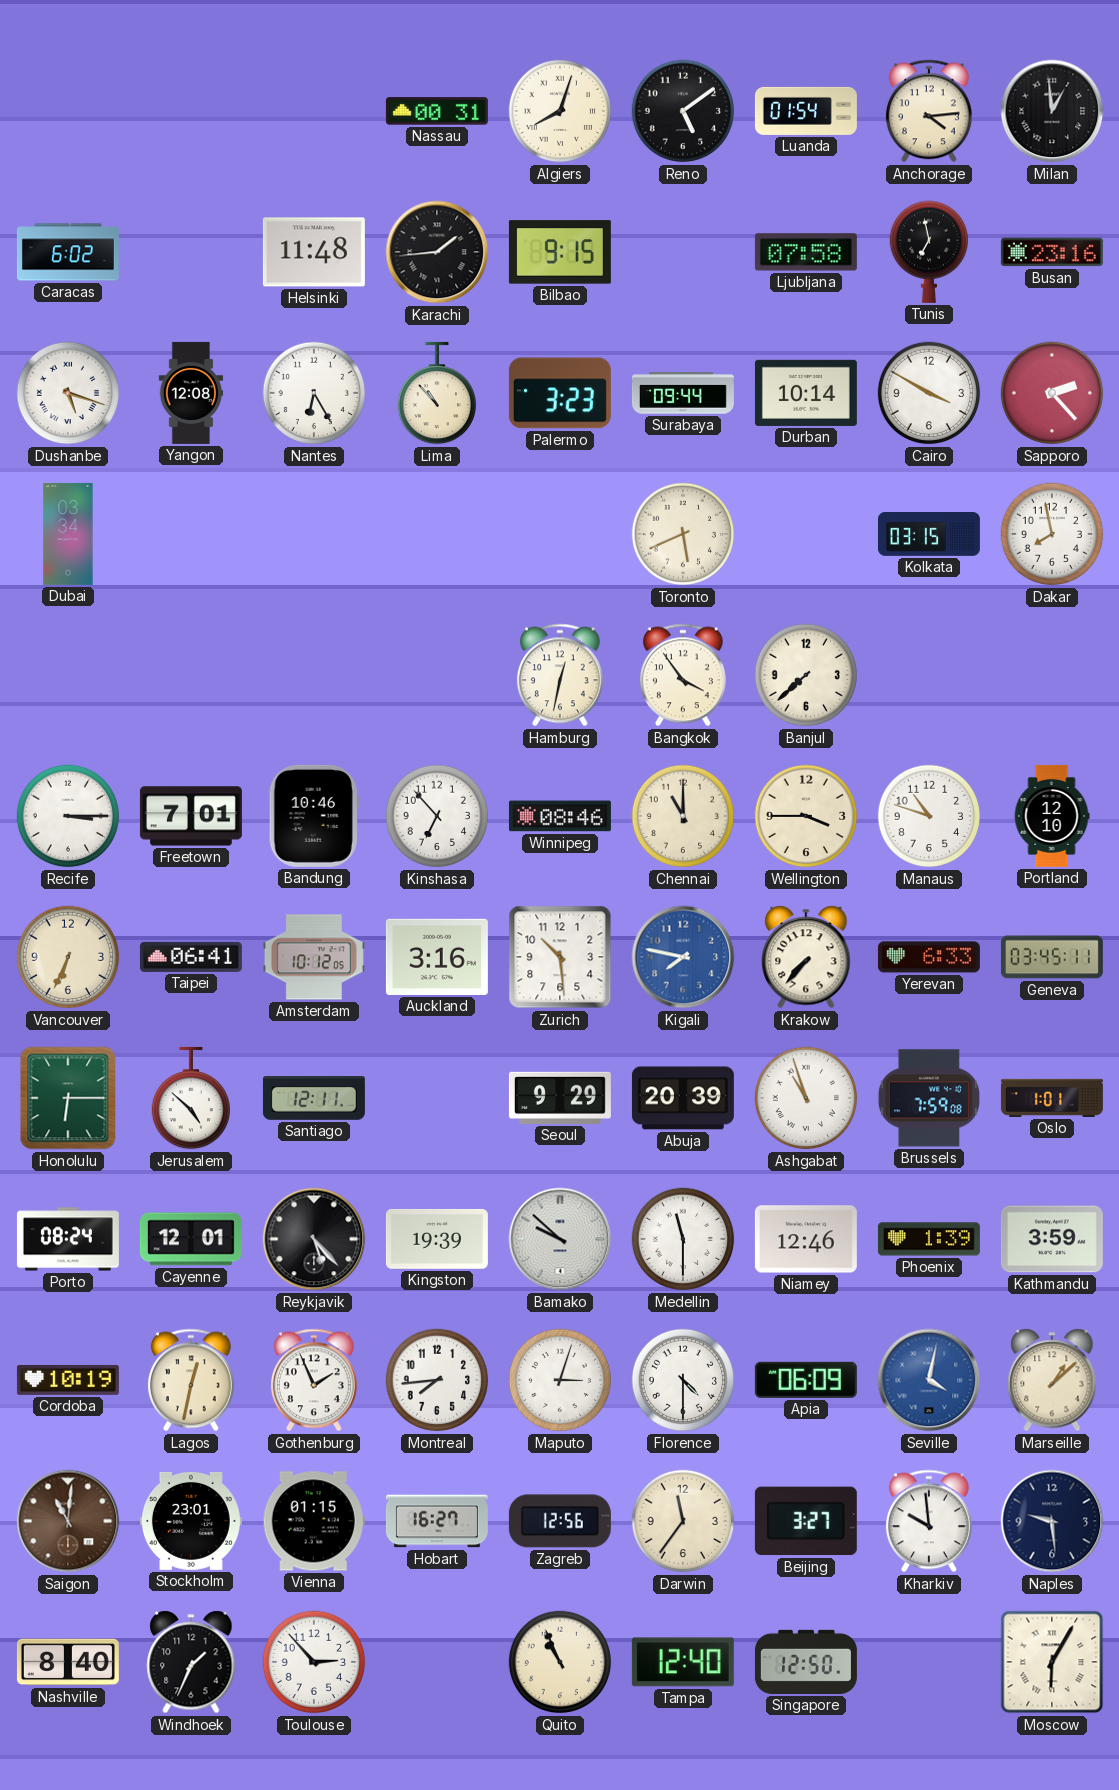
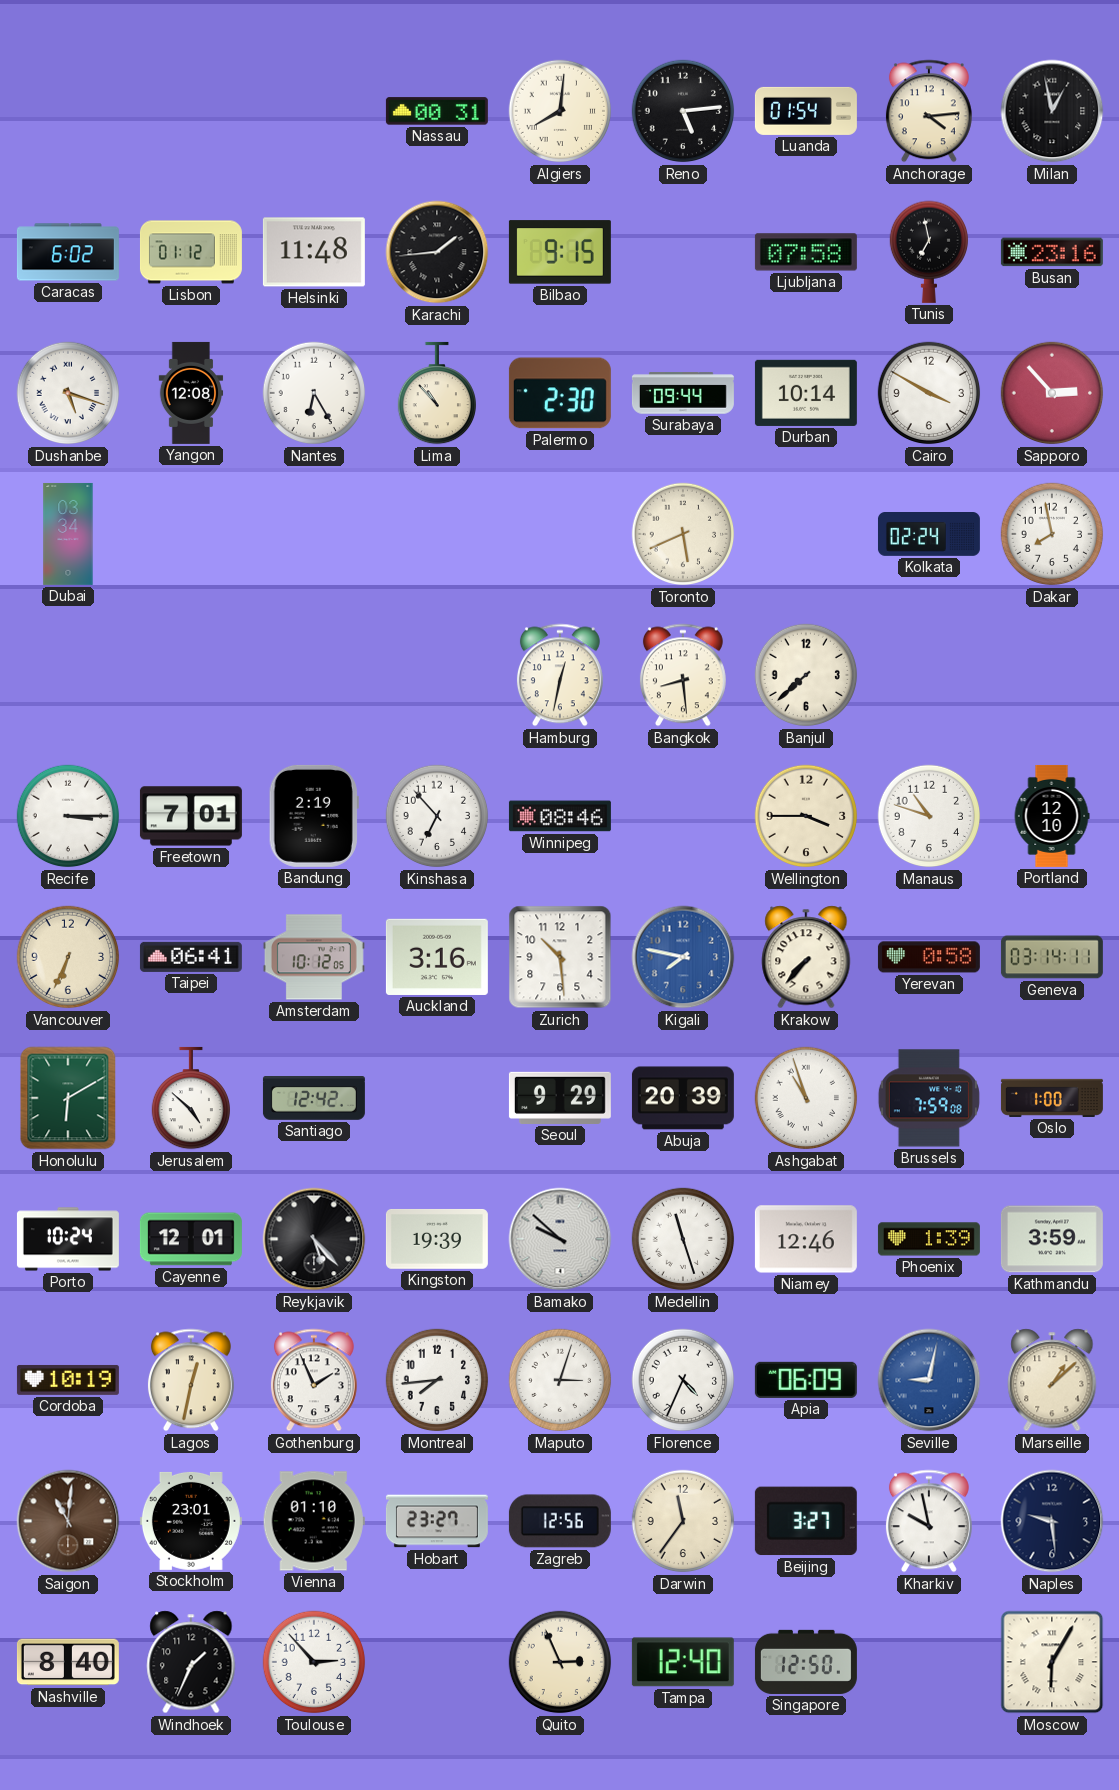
Algiers: 8:03 -> 8:01
Reno: 5:09 -> 5:14
Milan: 12:59 -> 12:58
Lisbon: none -> 01:12
Palermo: 3:23 -> 2:30
Sapporo: 2:23 -> 2:53
Kolkata: 03:15 -> 02:24
Bangkok: 3:54 -> 8:29
Bandung: 10:46 -> 2:19
Chennai: 11:00 -> none
Yerevan: 6:33 -> 0:58
Geneva: 03:45 -> 03:14
Honolulu: 6:15 -> 6:10
Santiago: 12:11 -> 12:42
Oslo: 1:01 -> 1:00
Porto: 08:24 -> 10:24
Medellin: 11:30 -> 11:27
Florence: 4:30 -> 4:34
Seville: 4:02 -> 9:02
Vienna: 01:15 -> 01:10
Hobart: 16:27 -> 23:27
Kharkiv: 9:59 -> 9:58
Quito: 10:56 -> 2:56
